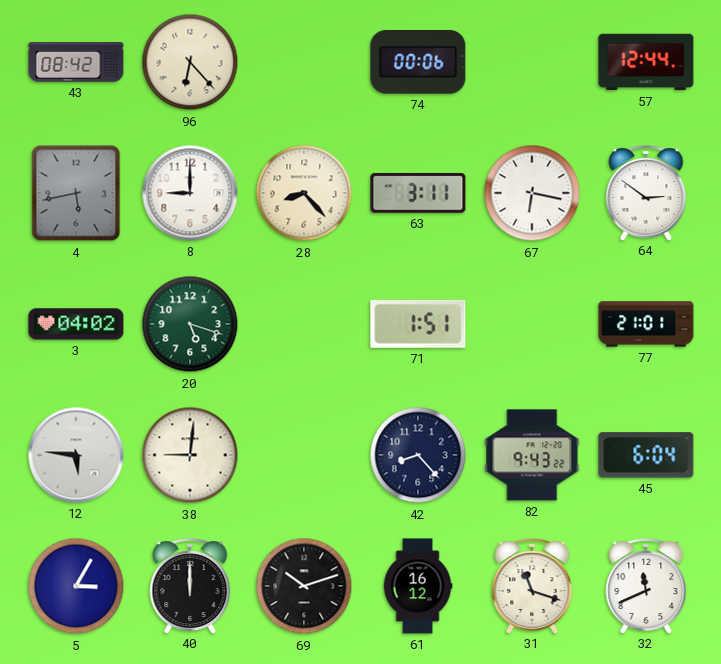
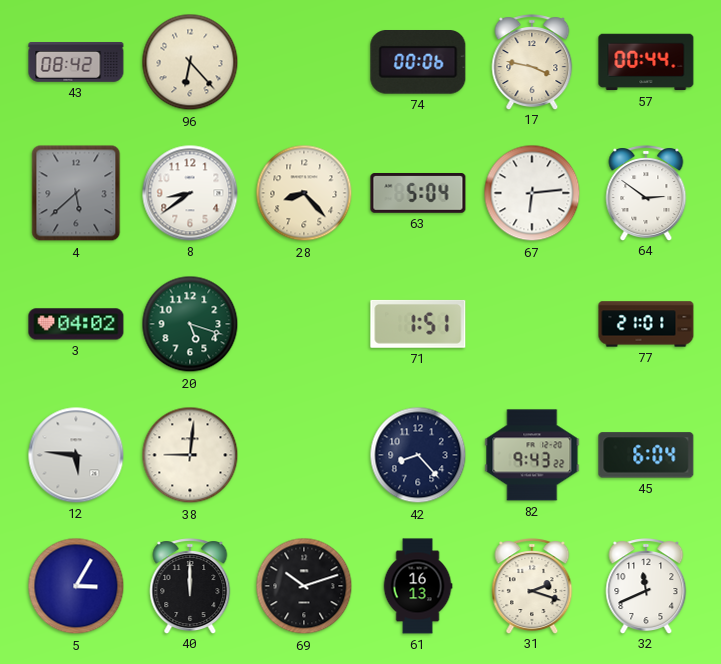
17: none -> 3:47
57: 12:44 -> 00:44
4: 5:43 -> 5:38
8: 9:00 -> 8:39
63: 3:11 -> 5:04
67: 6:17 -> 6:14
61: 16:12 -> 16:13
31: 11:18 -> 2:18
